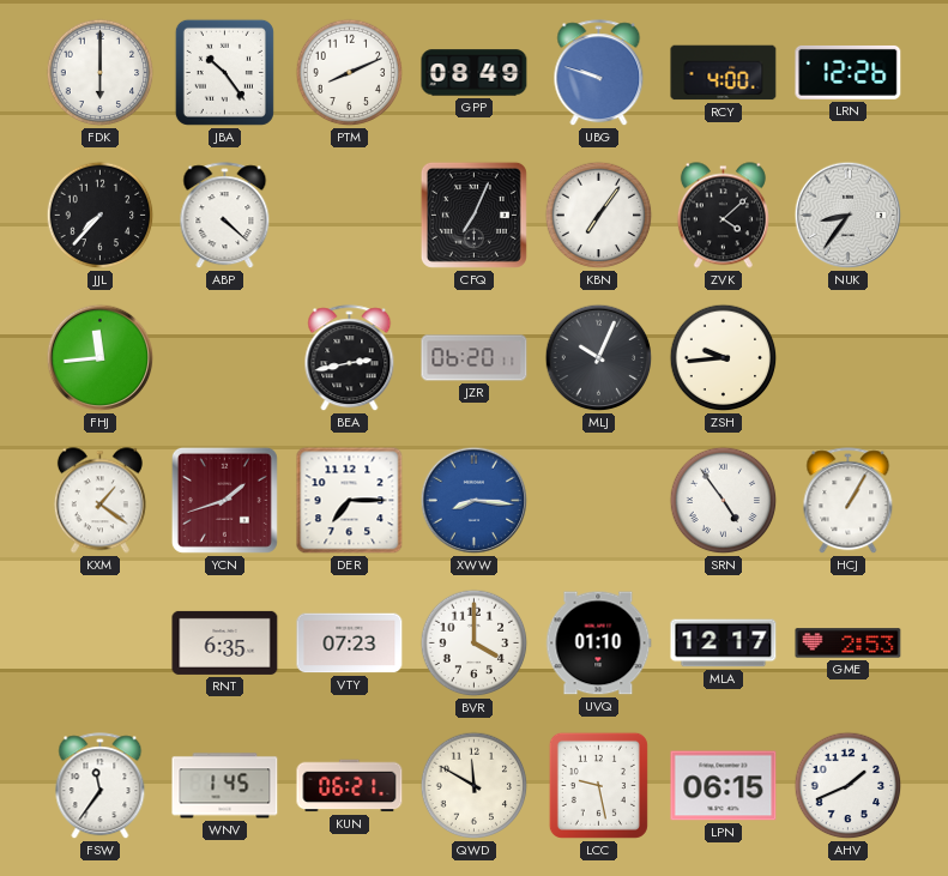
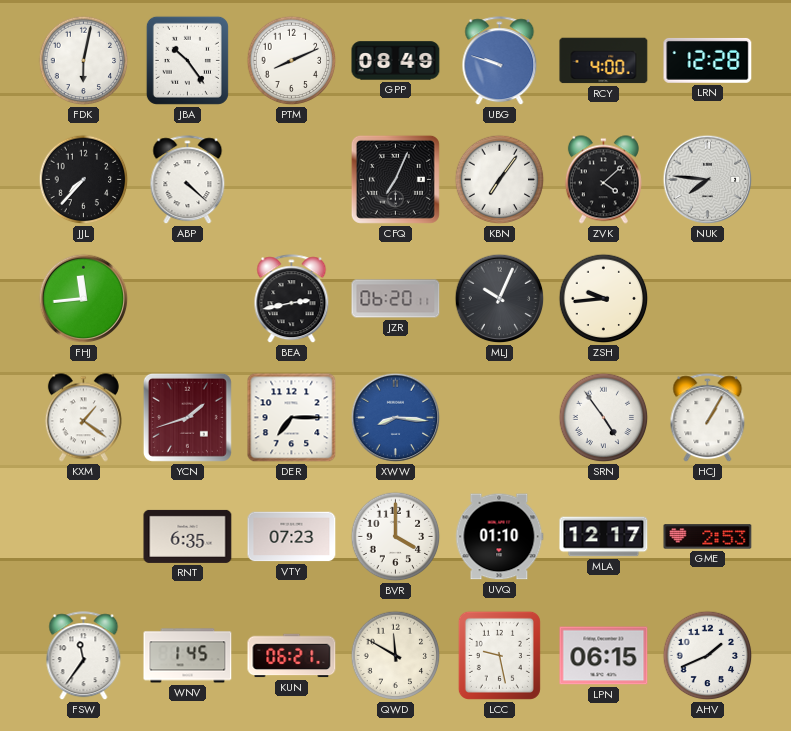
FDK: 6:00 -> 6:02
LRN: 12:26 -> 12:28
NUK: 8:36 -> 7:46
